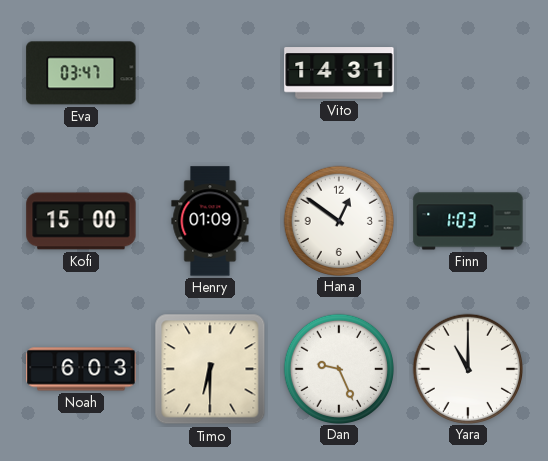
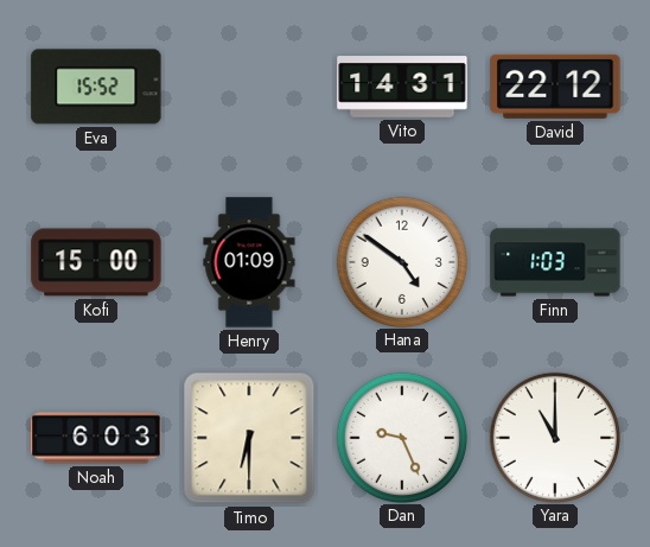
Eva: 03:47 -> 15:52
David: none -> 22:12
Hana: 12:51 -> 4:51
